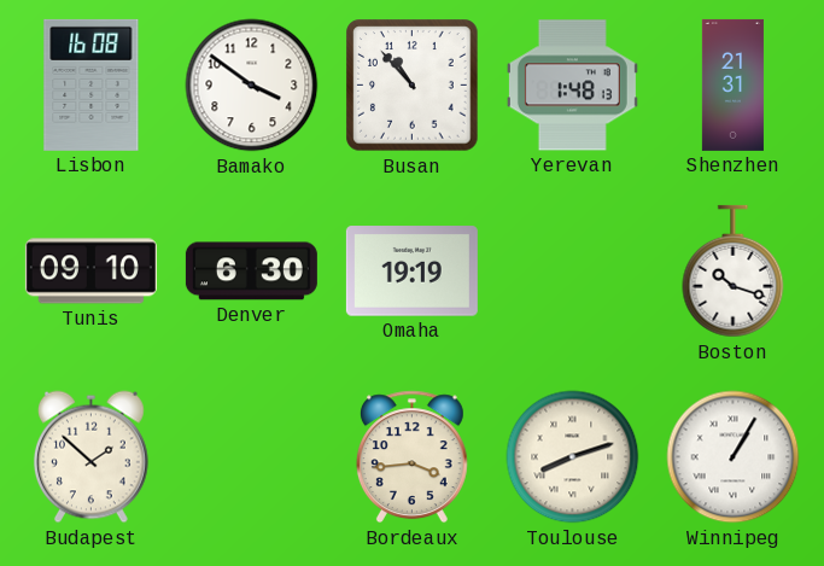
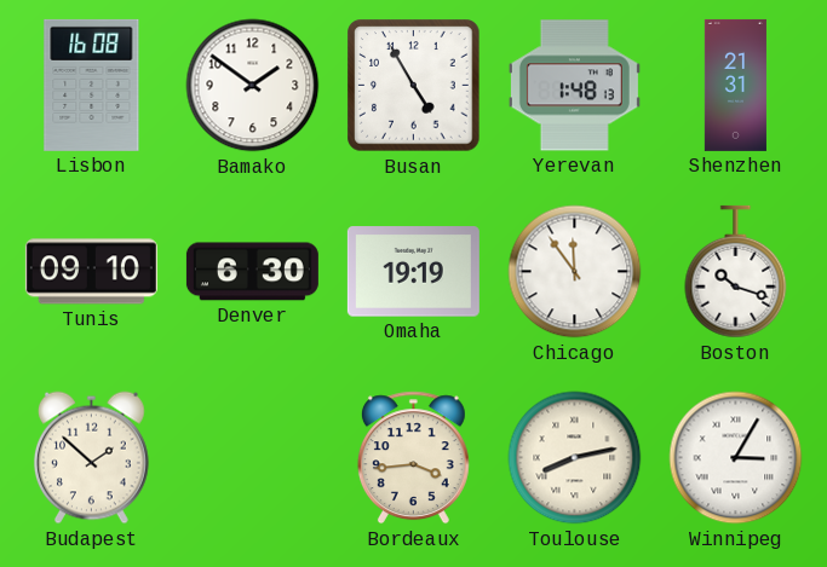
Bamako: 3:51 -> 1:51
Busan: 10:53 -> 4:55
Chicago: none -> 11:54
Toulouse: 8:12 -> 8:13
Winnipeg: 1:05 -> 3:05
